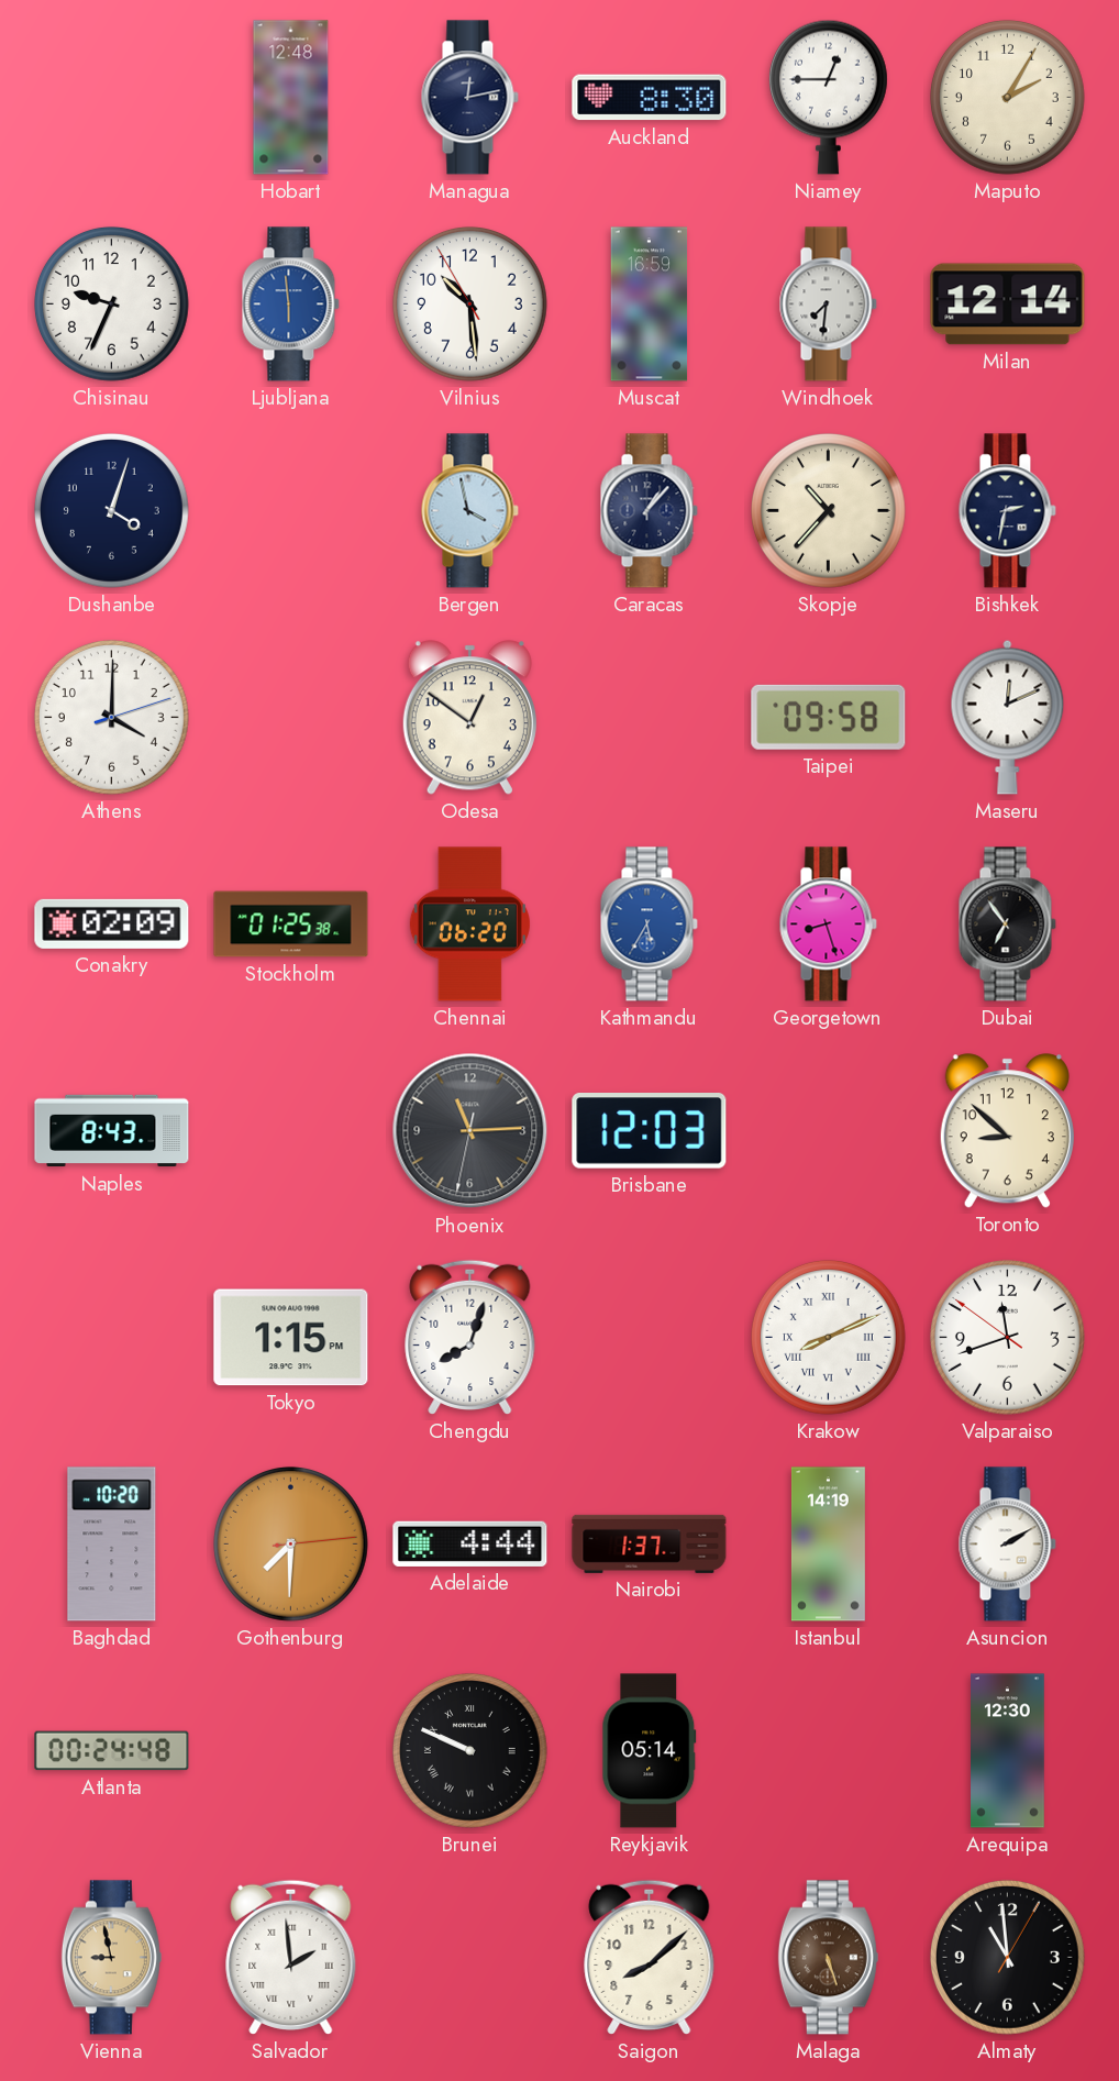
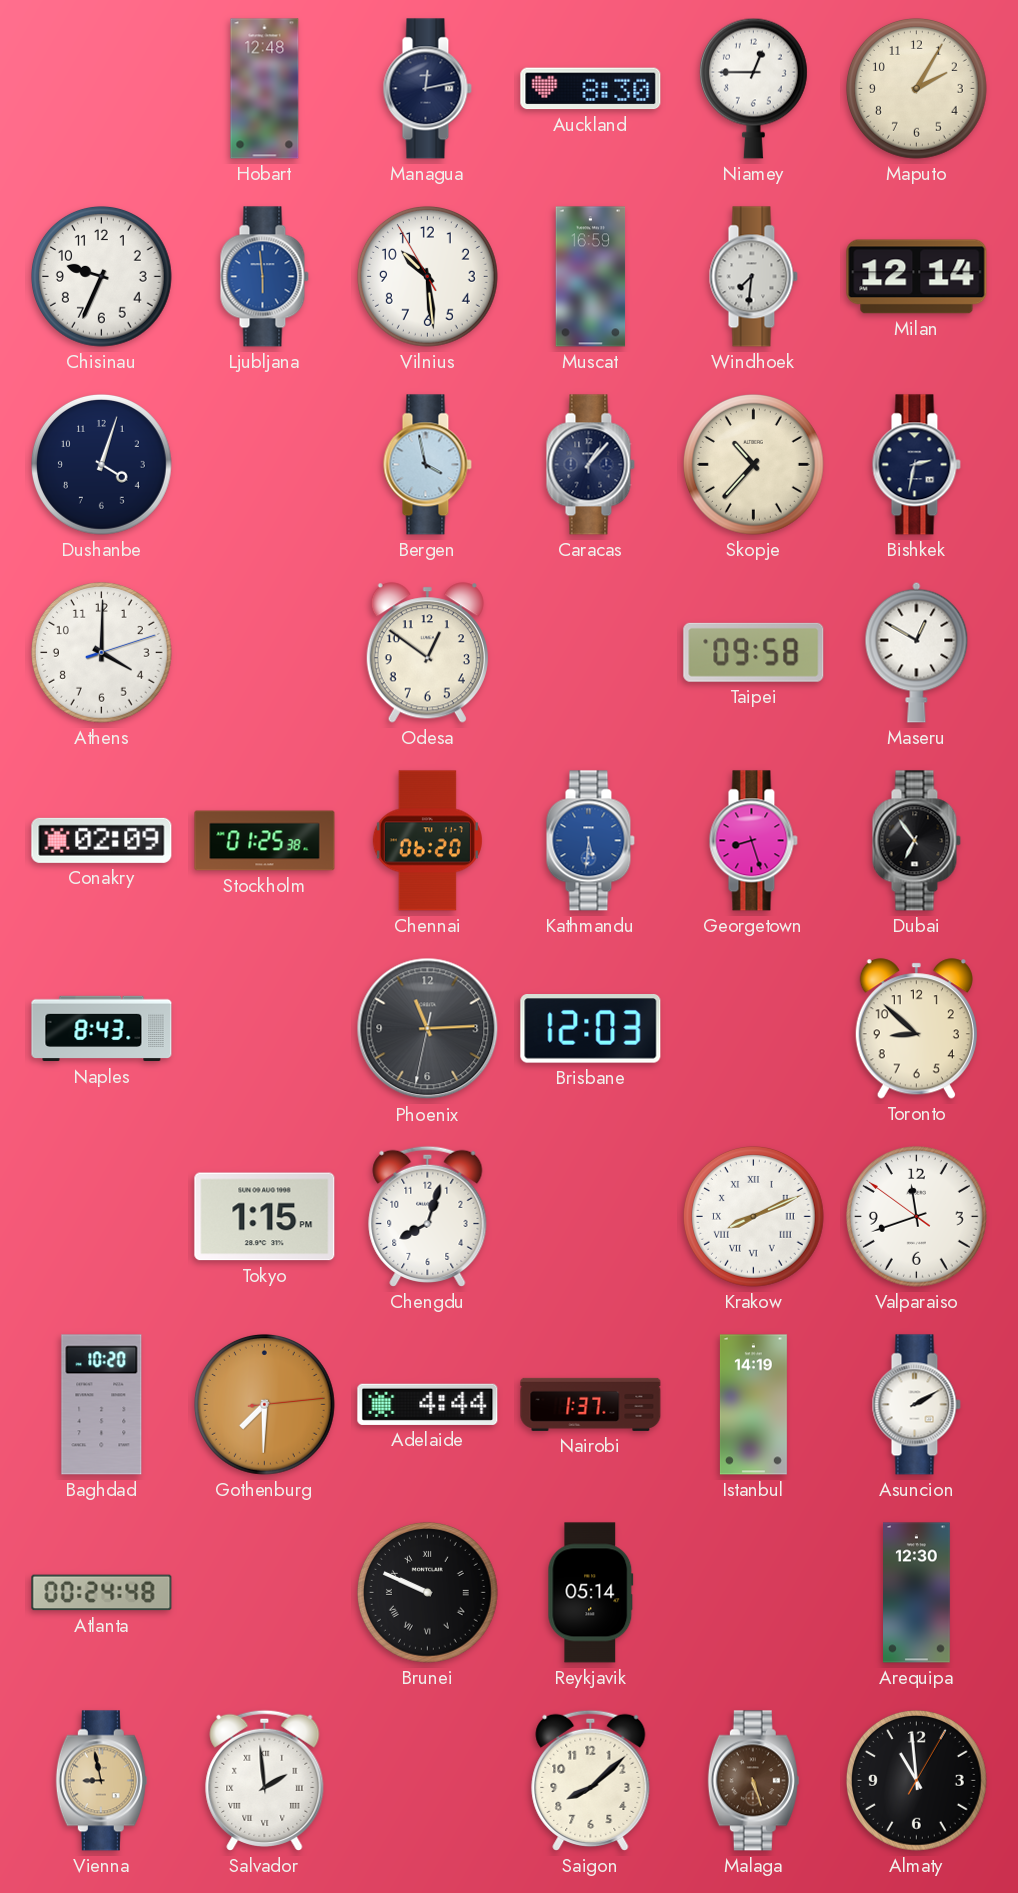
Maseru: 12:11 -> 12:50
Kathmandu: 5:35 -> 5:31
